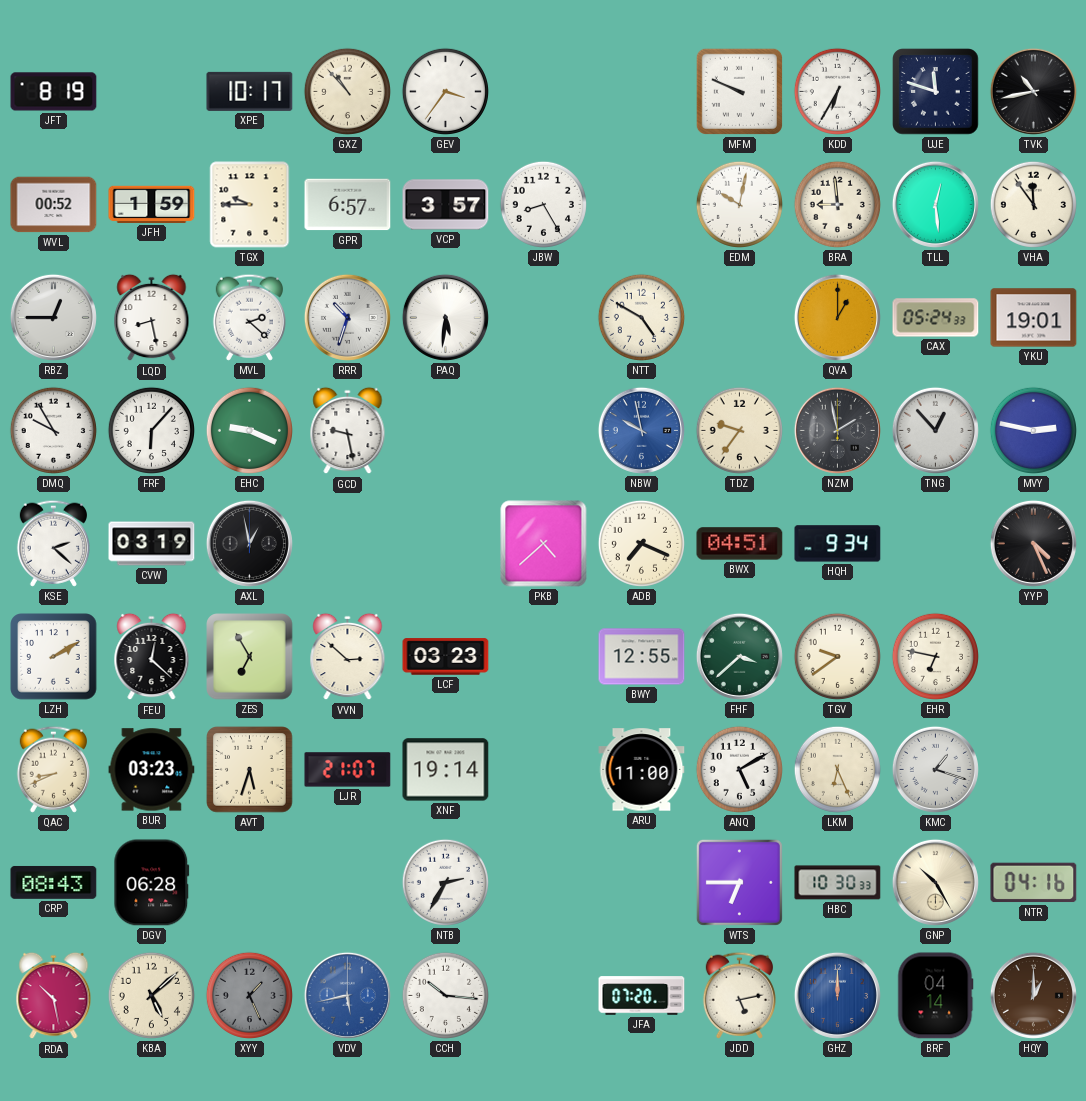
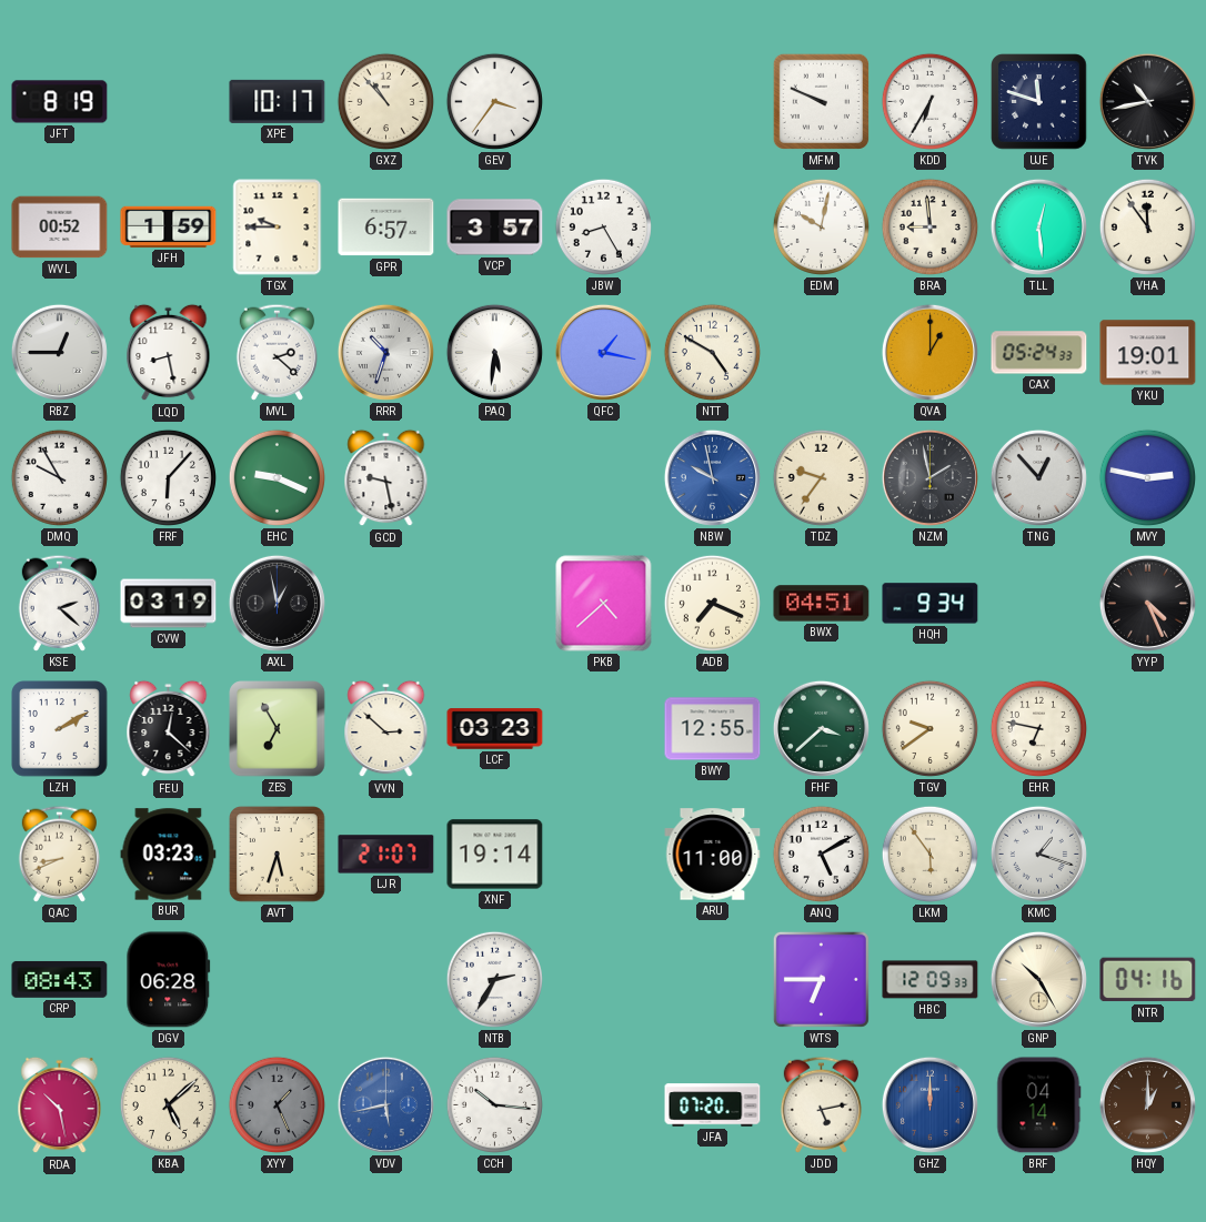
QFC: none -> 1:17
LKM: 6:26 -> 5:54
HBC: 10:30 -> 12:09
